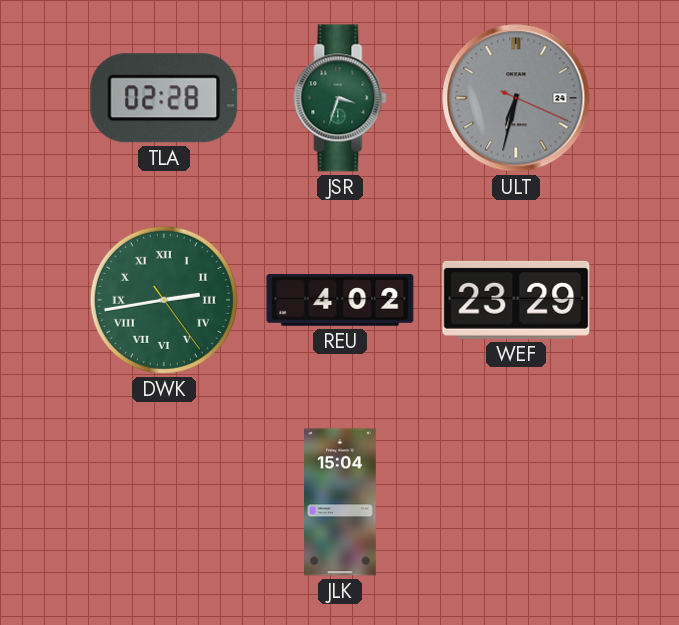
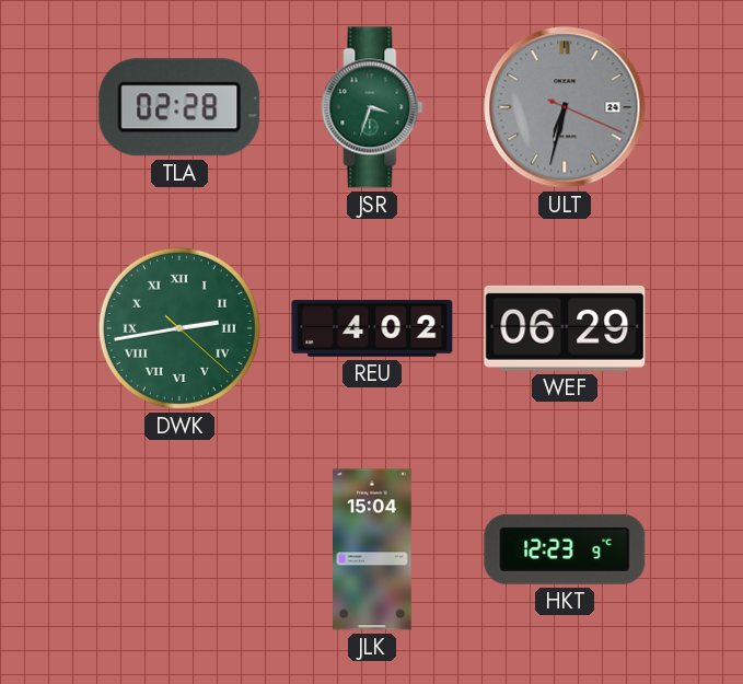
DWK: 2:43:24 -> 2:43:22
WEF: 23:29 -> 06:29
HKT: none -> 12:23
